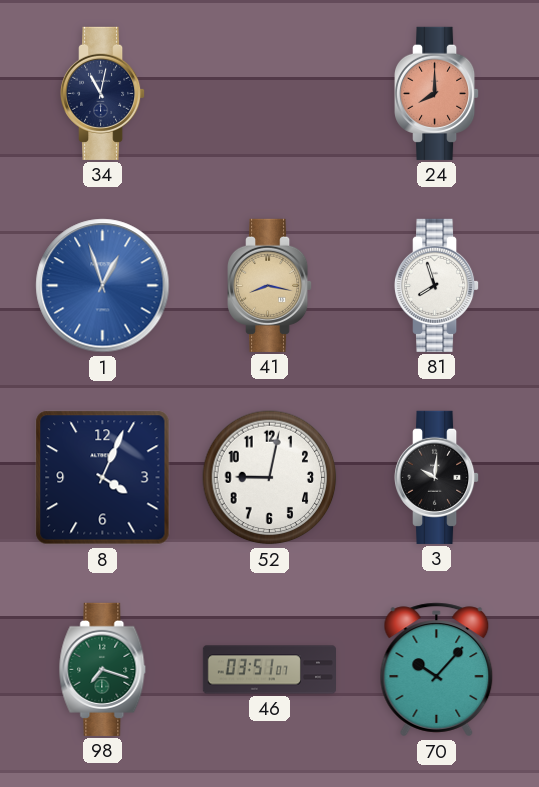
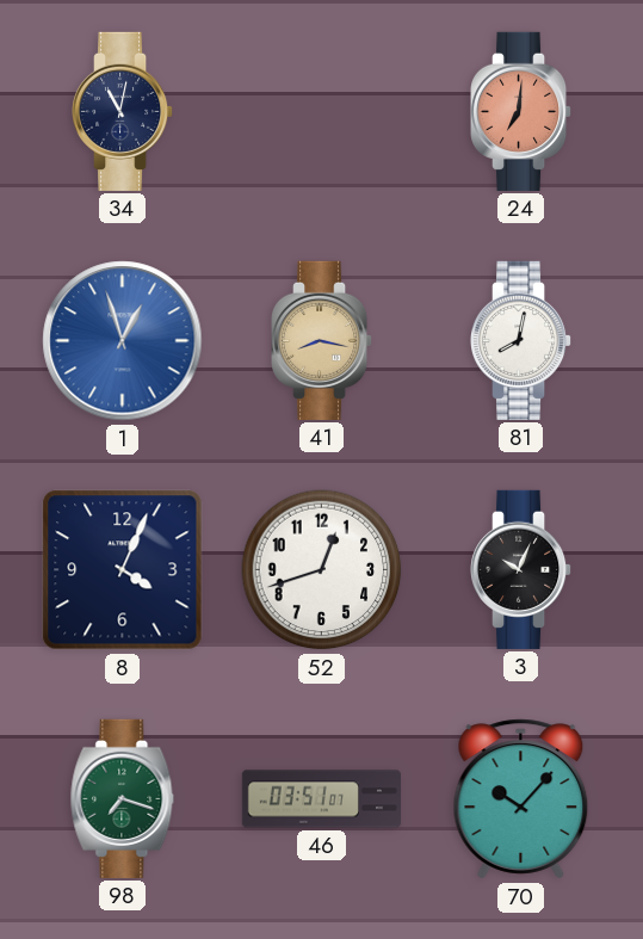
24: 8:00 -> 7:01
81: 7:57 -> 8:02
52: 9:02 -> 12:42
3: 10:01 -> 10:04
